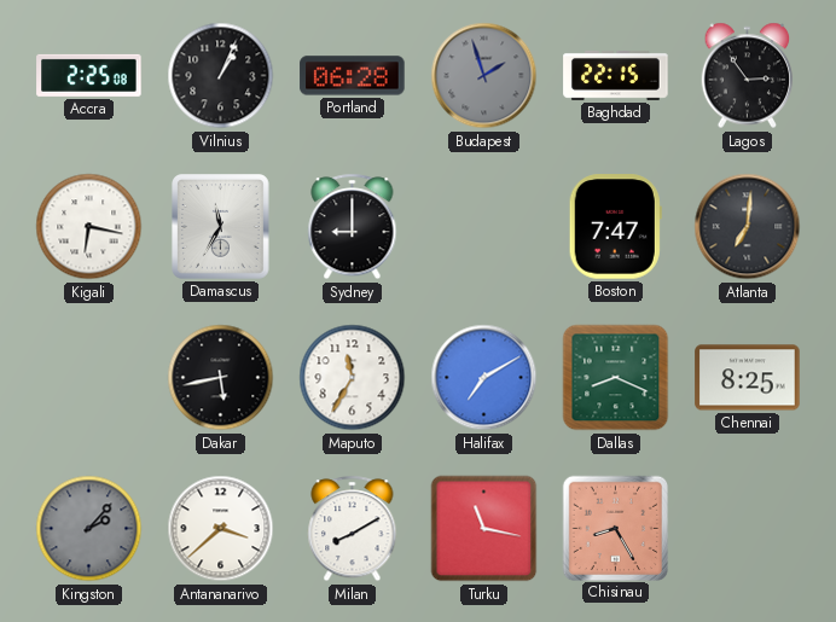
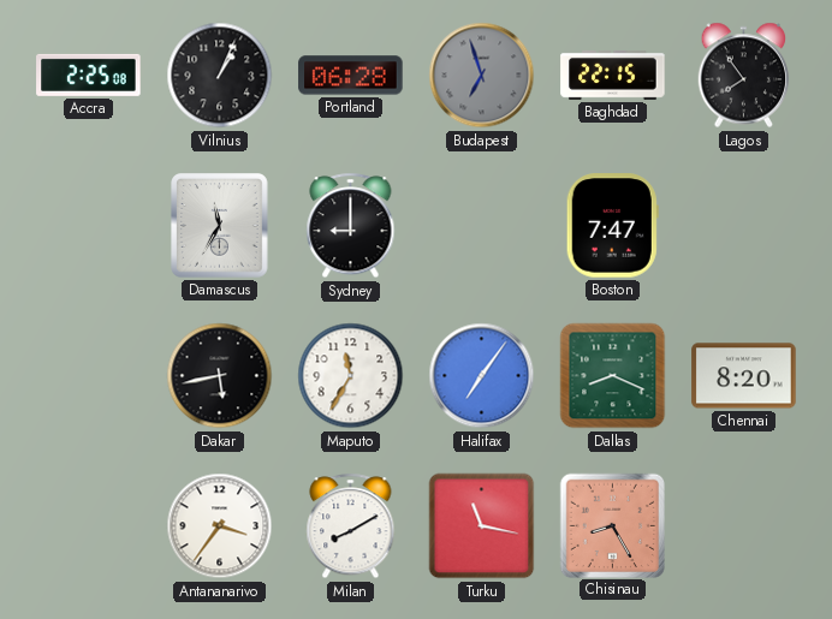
Budapest: 1:57 -> 6:57
Lagos: 2:54 -> 7:54
Kigali: 6:17 -> none
Atlanta: 7:01 -> none
Halifax: 7:10 -> 7:06
Chennai: 8:25 -> 8:20
Kingston: 2:07 -> none
Antananarivo: 3:38 -> 3:36
